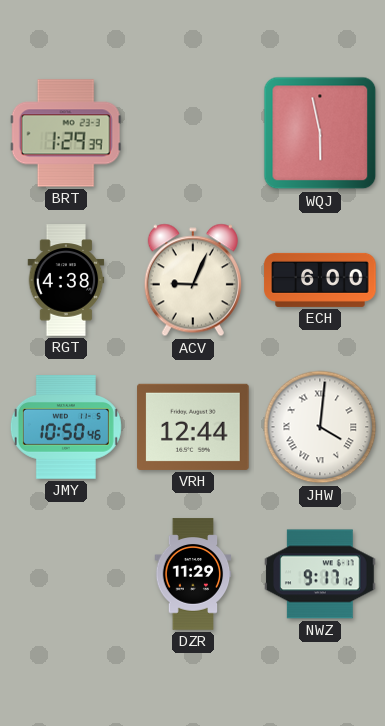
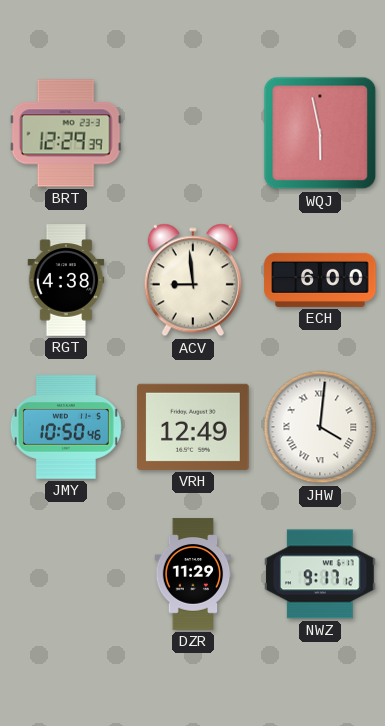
BRT: 1:29 -> 12:29
ACV: 9:04 -> 8:59
VRH: 12:44 -> 12:49
